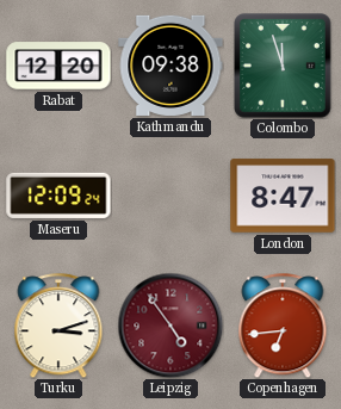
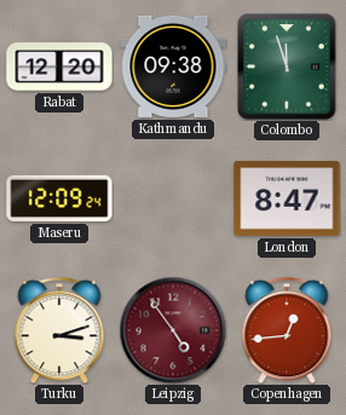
Copenhagen: 6:44 -> 12:44
